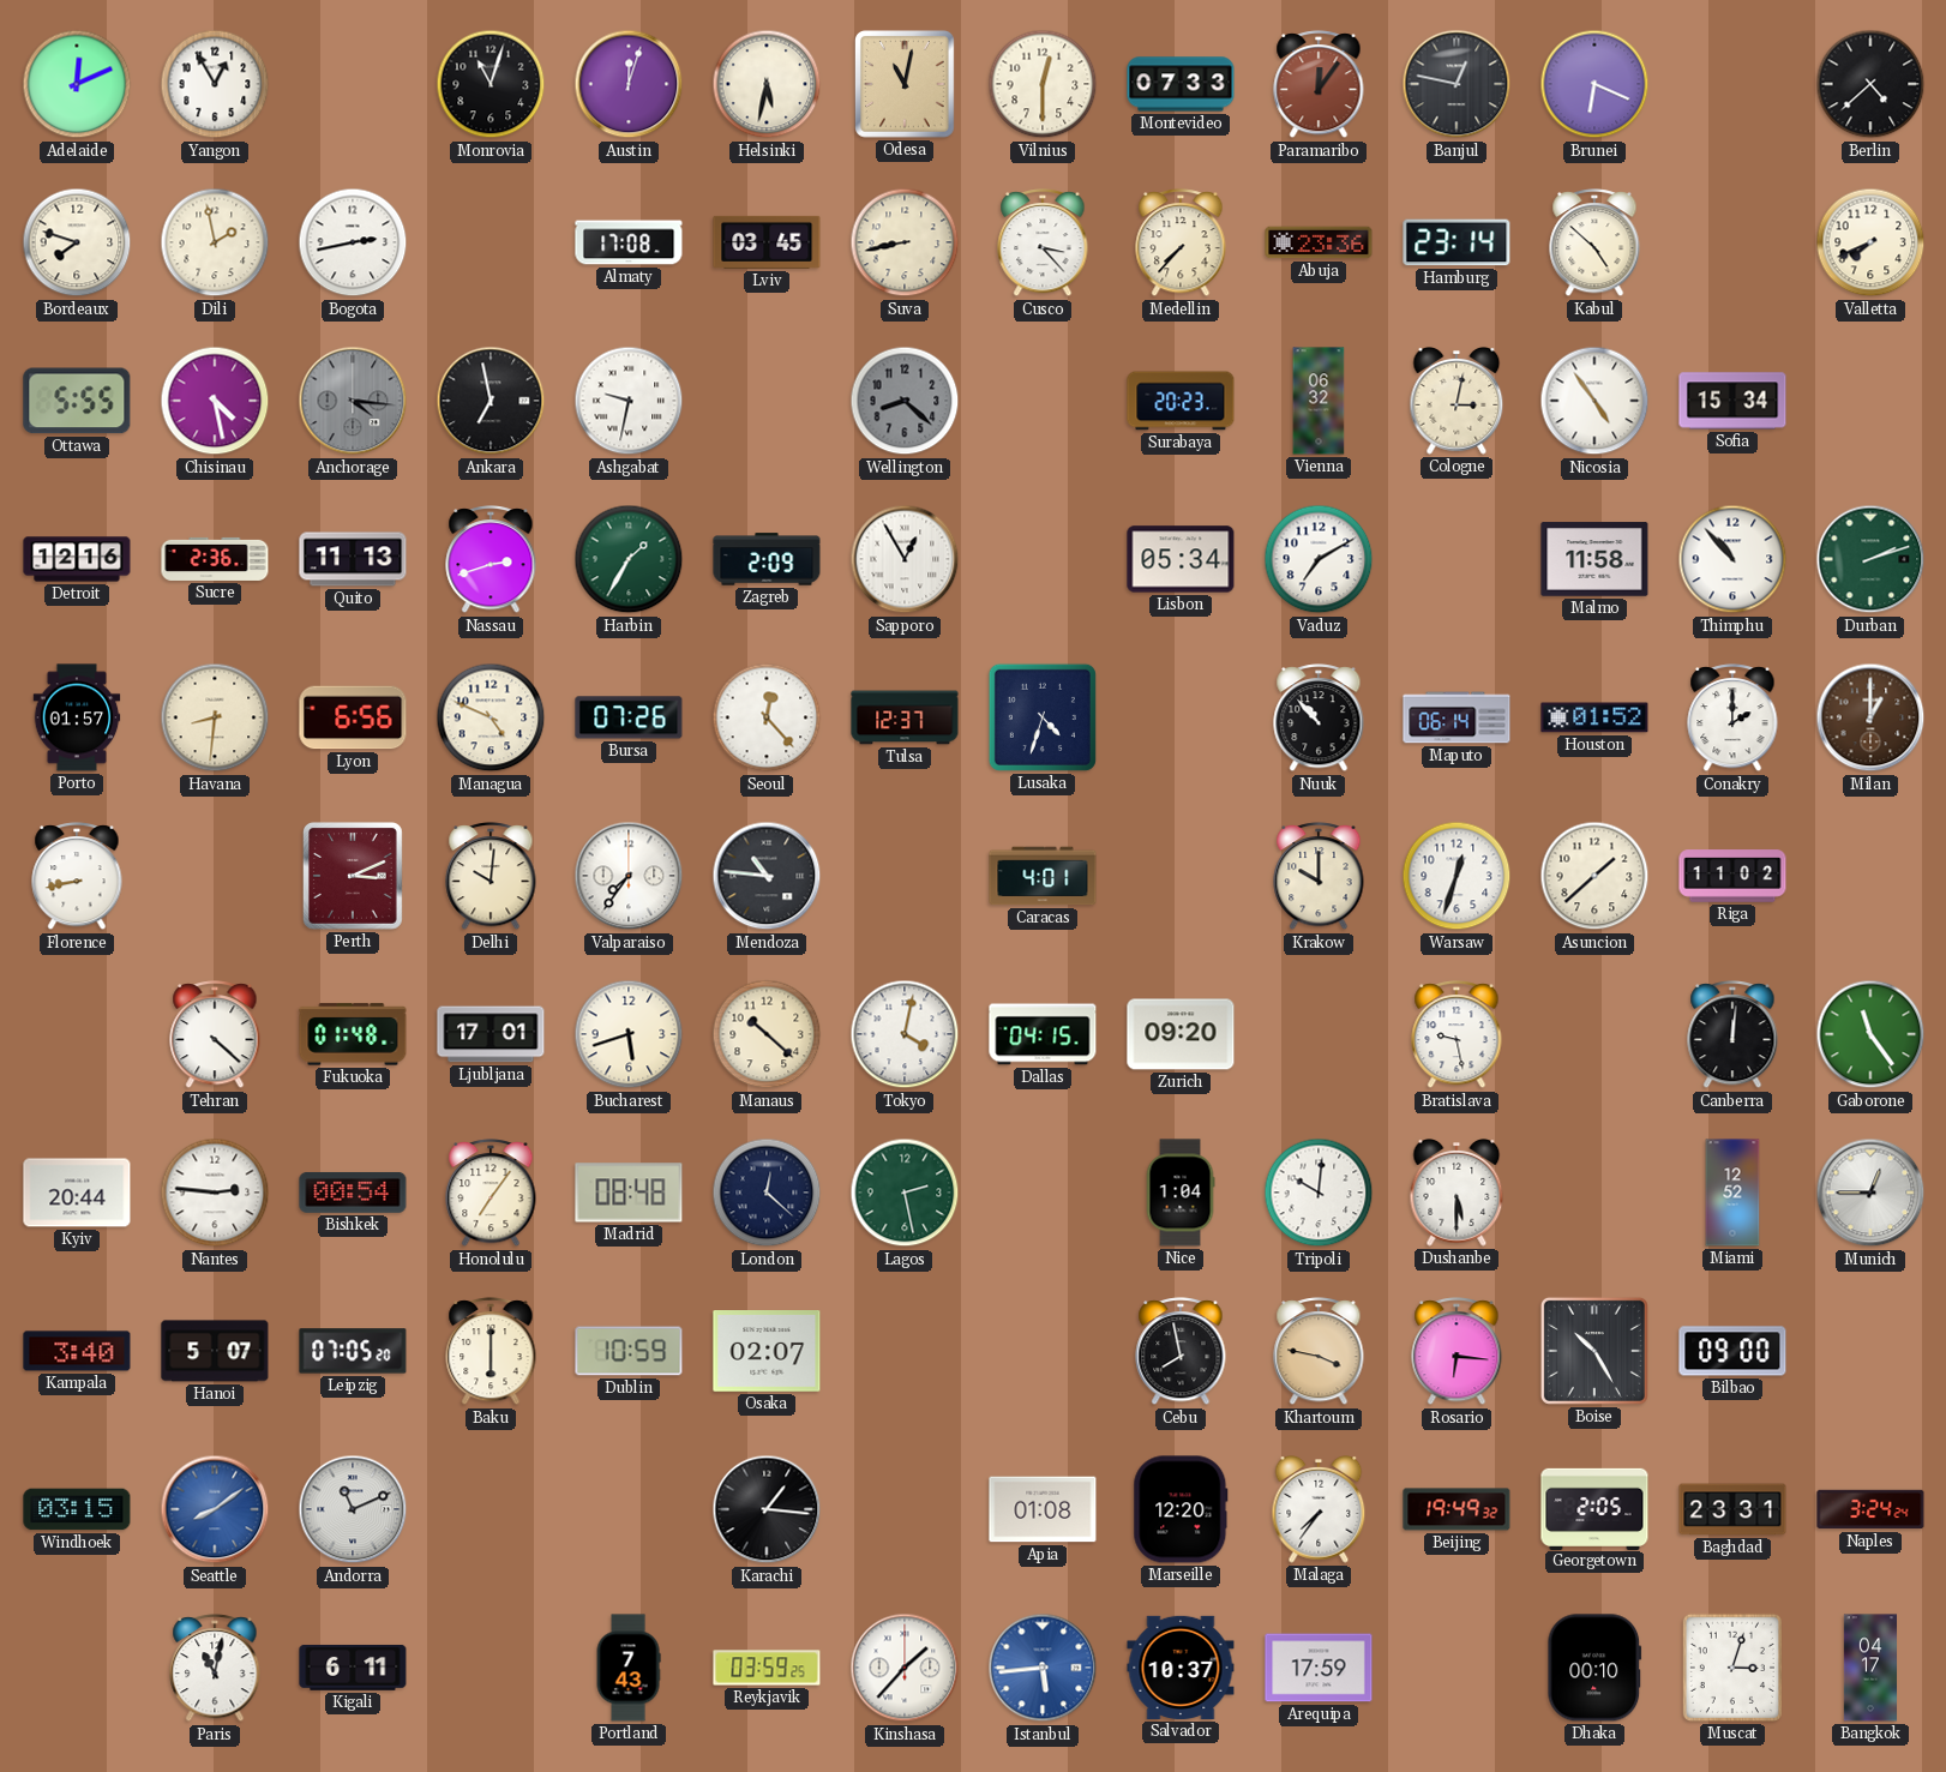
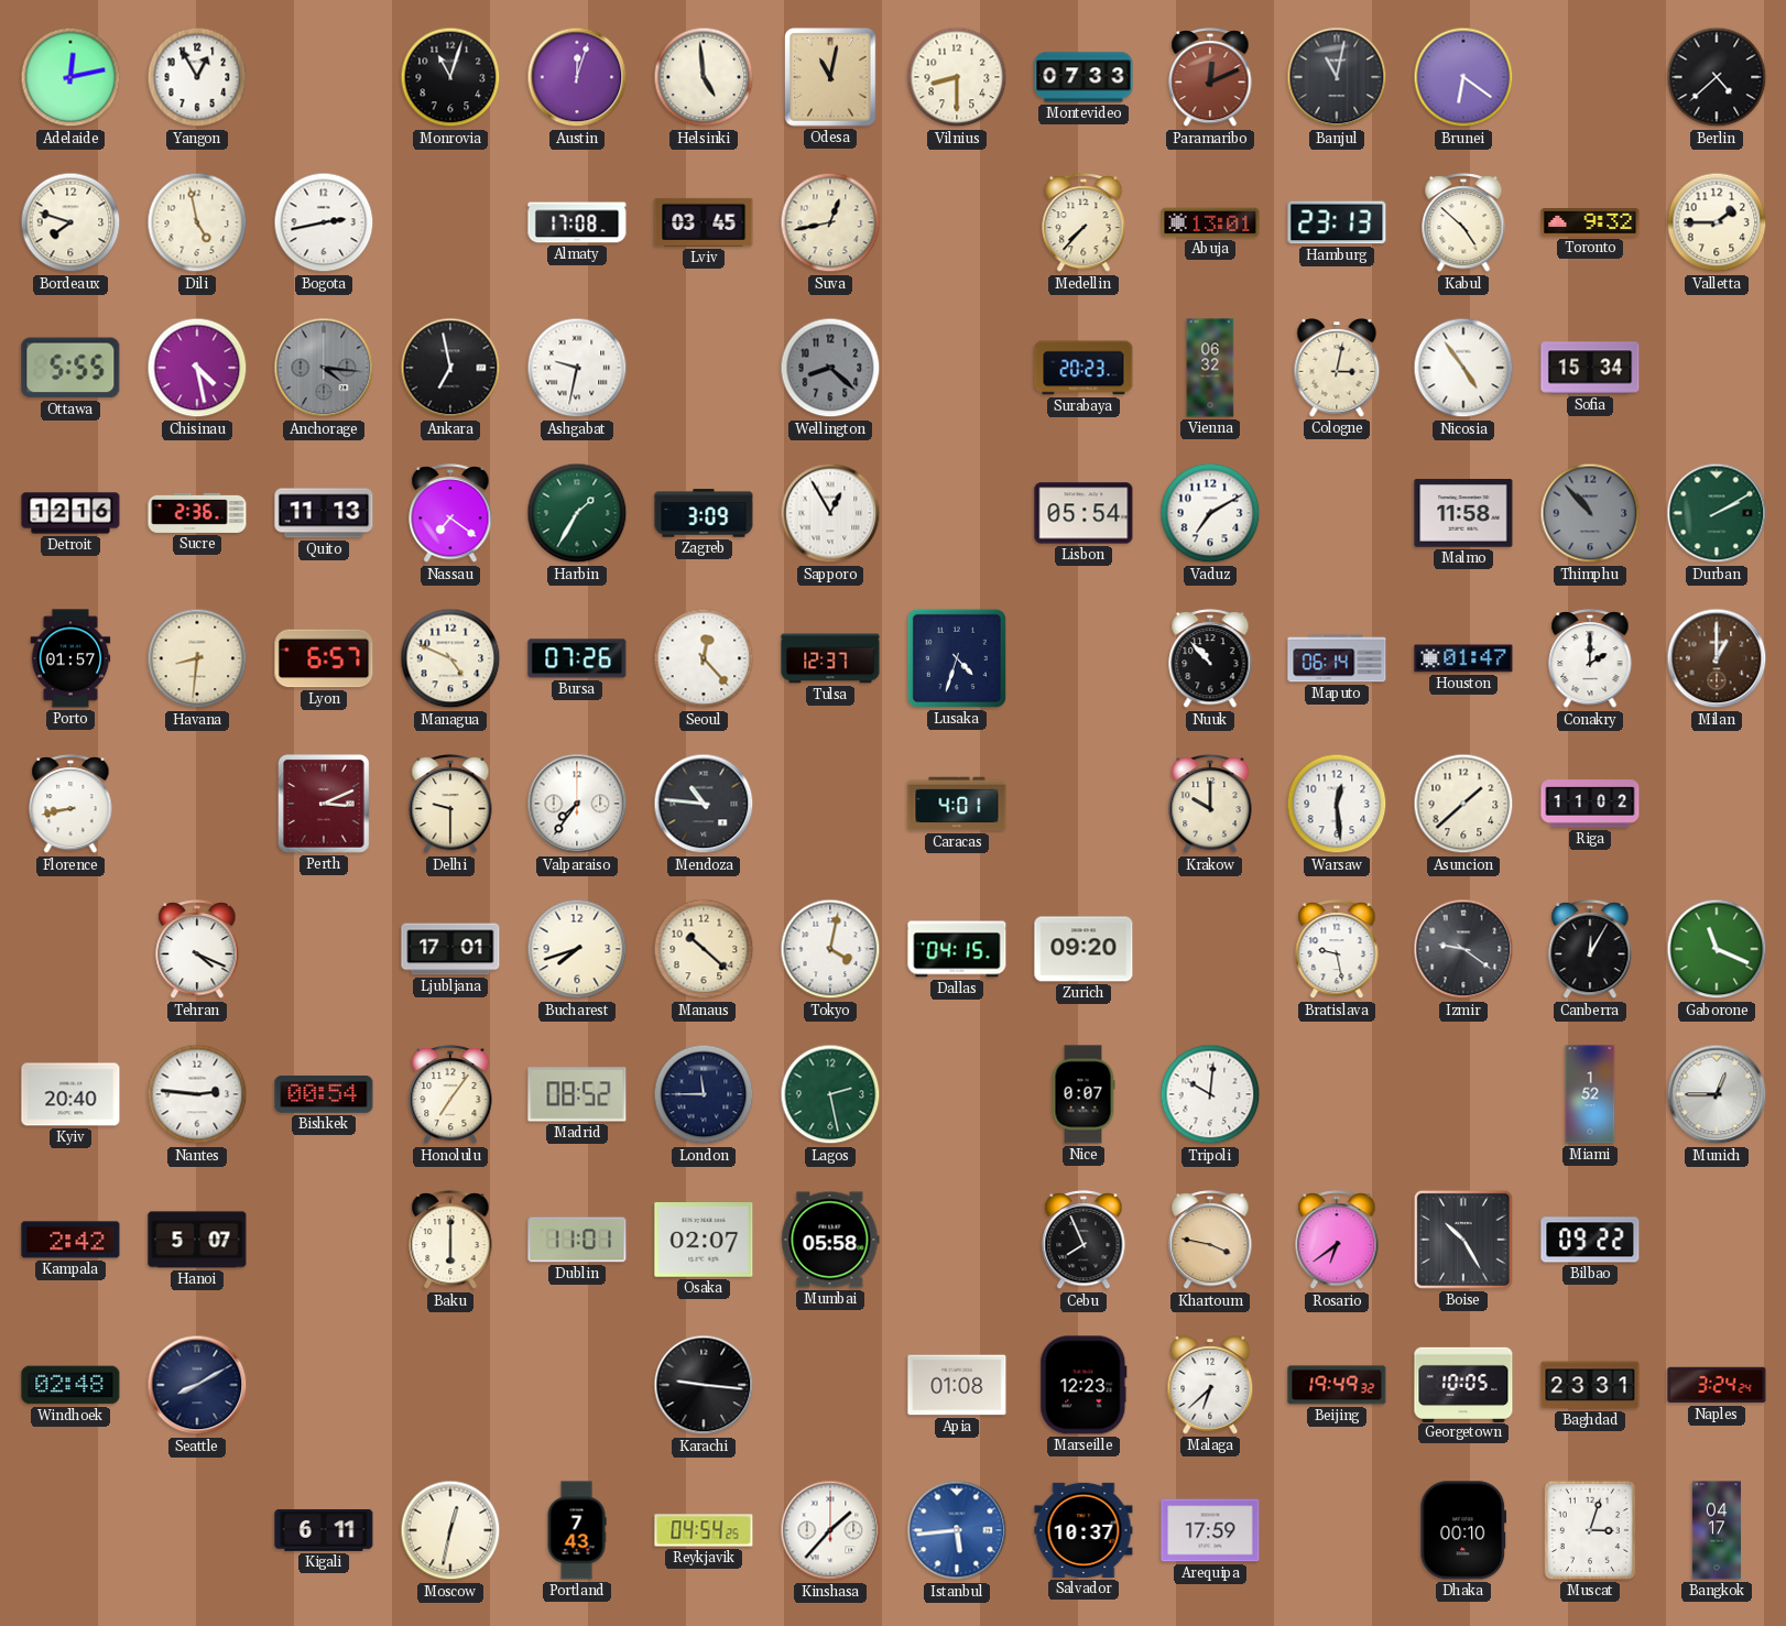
Adelaide: 12:11 -> 12:13
Helsinki: 5:32 -> 4:59
Vilnius: 12:30 -> 8:30
Paramaribo: 12:06 -> 12:11
Banjul: 12:47 -> 11:02
Brunei: 6:19 -> 6:21
Dili: 1:58 -> 4:58
Suva: 8:43 -> 12:43
Cusco: 3:23 -> none
Abuja: 23:36 -> 13:01
Hamburg: 23:14 -> 23:13
Toronto: none -> 9:32
Valletta: 7:41 -> 1:45
Nassau: 2:42 -> 7:21
Zagreb: 2:09 -> 3:09
Lisbon: 05:34 -> 05:54
Thimphu dial: white -> grey
Durban: 2:12 -> 2:10
Lyon: 6:56 -> 6:57
Houston: 01:52 -> 01:47
Delhi: 10:01 -> 9:30
Warsaw: 12:33 -> 12:29
Tehran: 4:22 -> 4:19
Fukuoka: 01:48 -> none
Bucharest: 5:42 -> 7:42
Izmir: none -> 9:21
Canberra: 12:01 -> 12:05
Gaborone: 11:24 -> 11:19
Kyiv: 20:44 -> 20:40
Madrid: 08:48 -> 08:52
London: 12:22 -> 11:45
Nice: 1:04 -> 0:07
Dushanbe: 5:30 -> none
Miami: 12:52 -> 1:52
Kampala: 3:40 -> 2:42
Leipzig: 07:05 -> none
Dublin: 10:59 -> 11:01
Mumbai: none -> 05:58
Cebu: 7:58 -> 7:56
Rosario: 6:16 -> 6:39
Bilbao: 09:00 -> 09:22
Windhoek: 03:15 -> 02:48
Seattle: 8:09 -> 8:10
Seattle dial: blue -> navy
Andorra: 11:11 -> none
Karachi: 1:16 -> 9:16
Marseille: 12:20 -> 12:23
Malaga: 7:36 -> 6:38
Georgetown: 2:05 -> 10:05
Paris: 11:02 -> none
Moscow: none -> 12:32
Reykjavik: 03:59 -> 04:54
